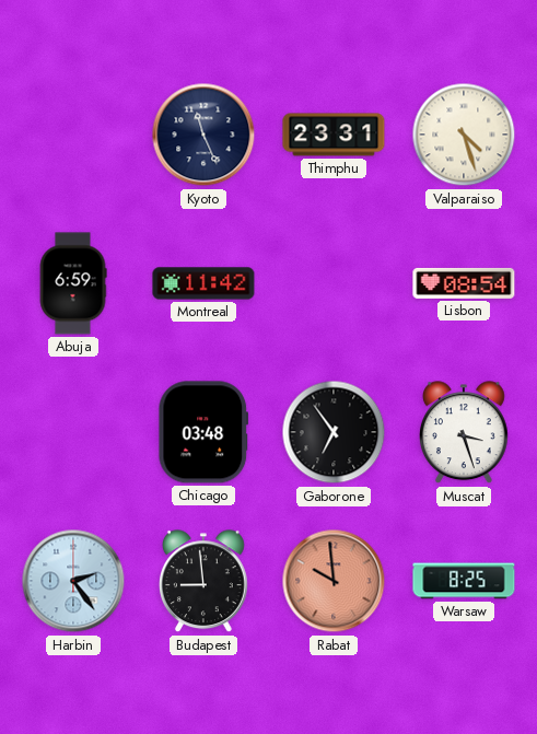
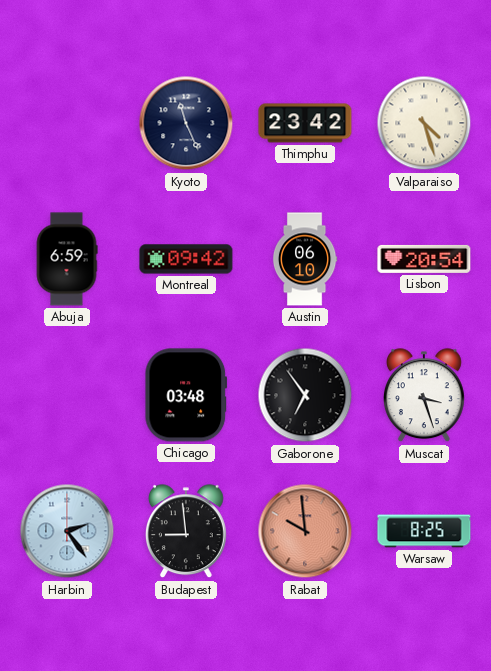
Thimphu: 23:31 -> 23:42
Montreal: 11:42 -> 09:42
Austin: none -> 06:10
Lisbon: 08:54 -> 20:54
